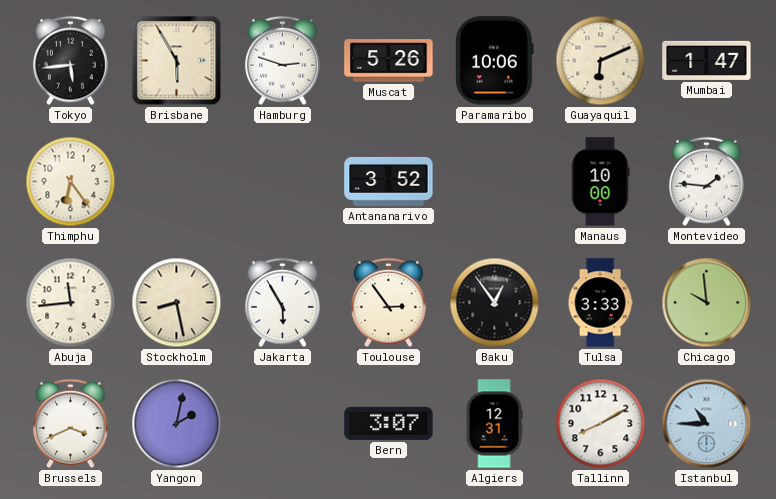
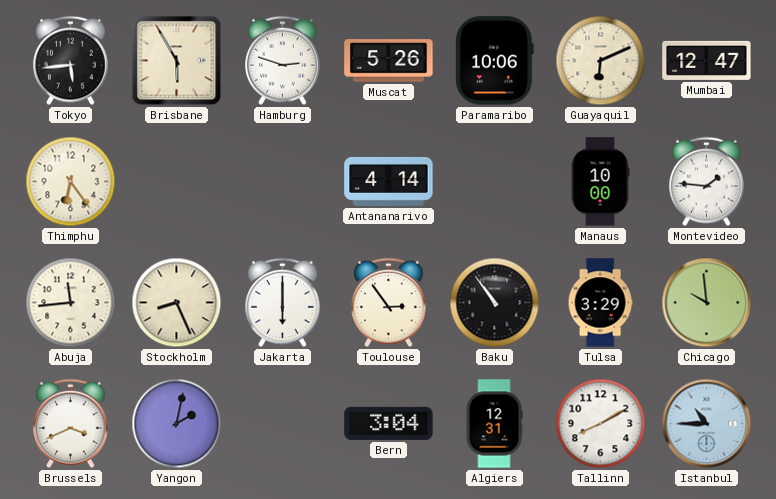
Mumbai: 1:47 -> 12:47
Antananarivo: 3:52 -> 4:14
Stockholm: 8:28 -> 8:26
Jakarta: 5:55 -> 6:00
Baku: 12:54 -> 10:54
Tulsa: 3:33 -> 3:29
Bern: 3:07 -> 3:04
